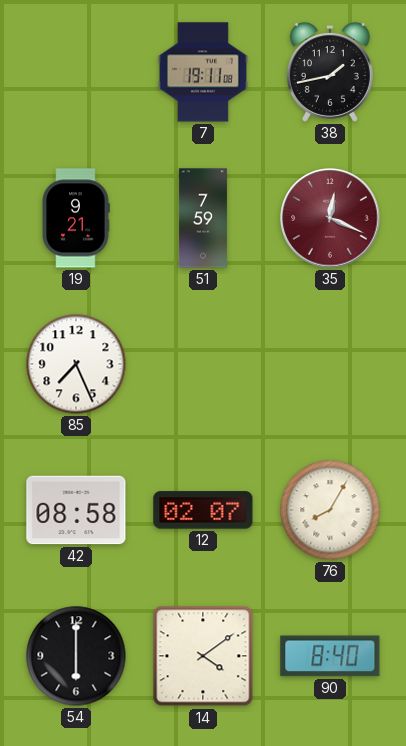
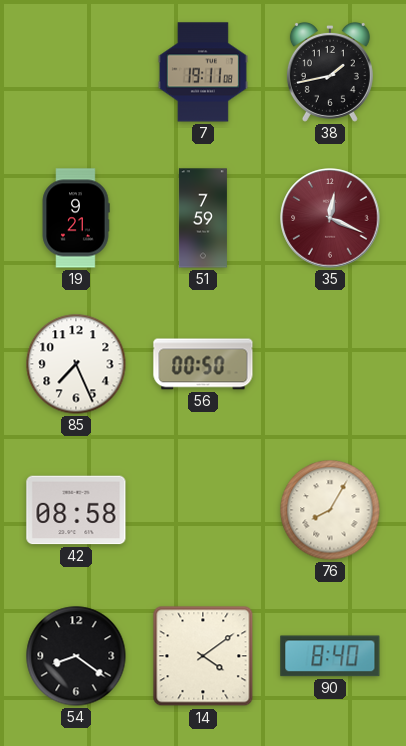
56: none -> 00:50
12: 02:07 -> none
54: 6:00 -> 8:21
